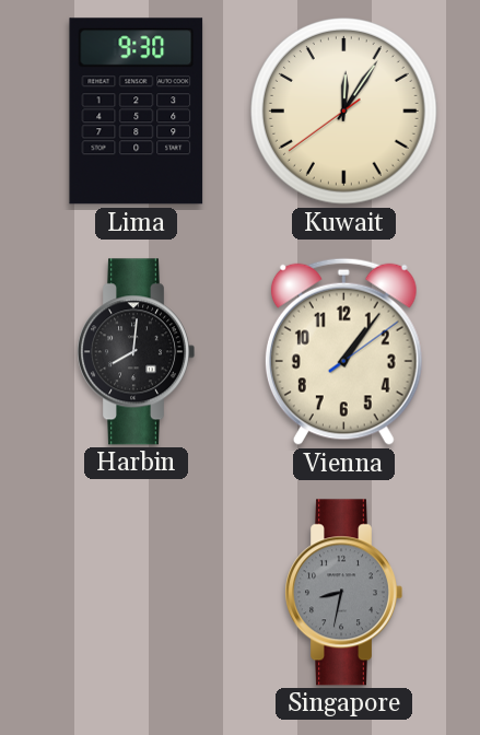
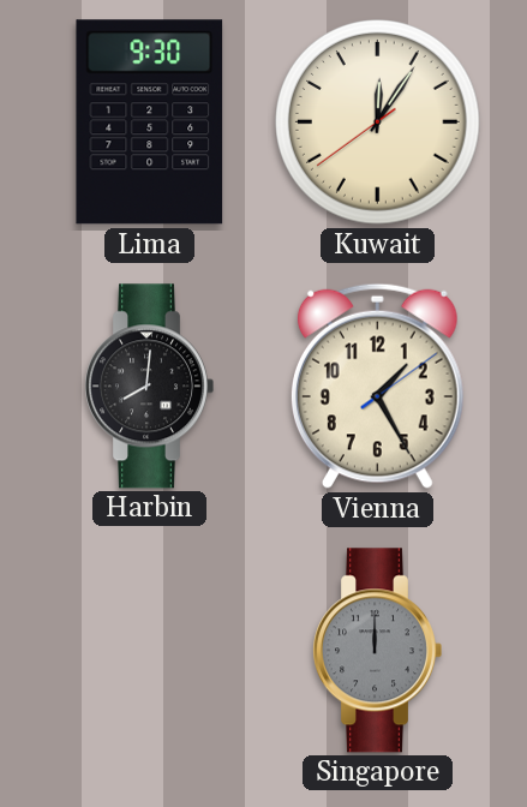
Vienna: 1:06 -> 1:25
Singapore: 8:32 -> 12:00
